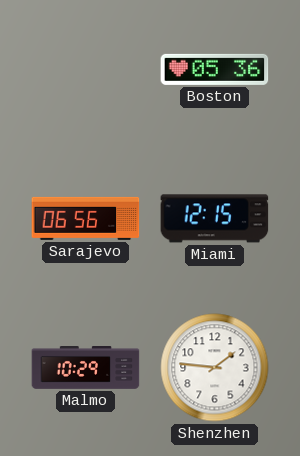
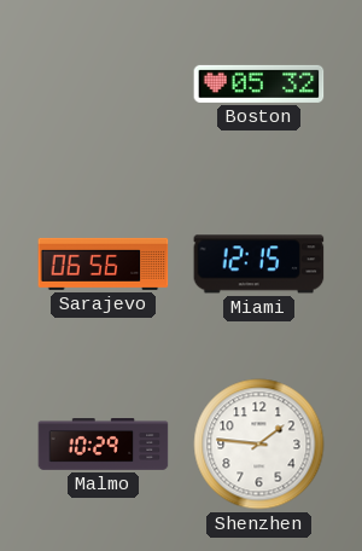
Boston: 05:36 -> 05:32
